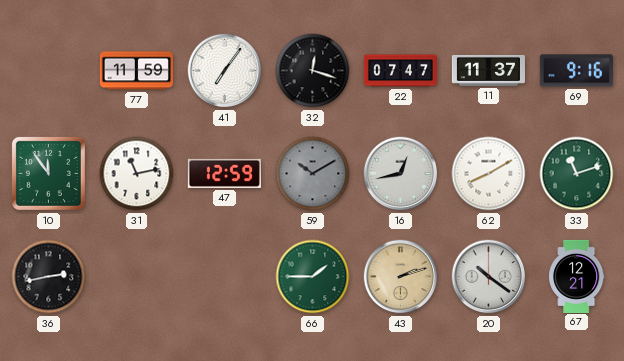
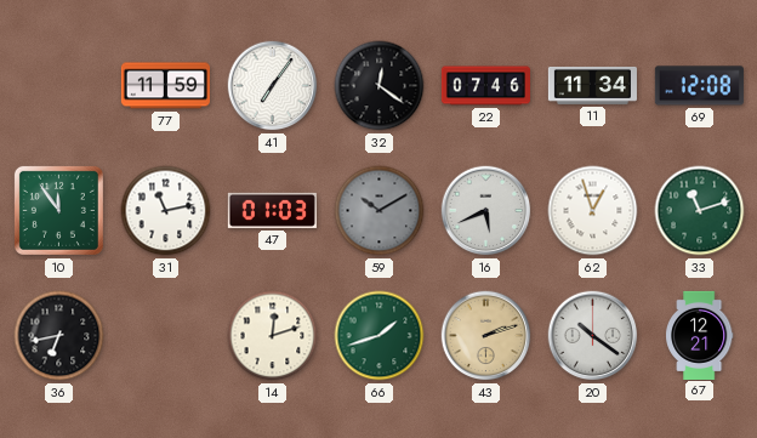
32: 12:18 -> 12:21
22: 07:47 -> 07:46
11: 11:37 -> 11:34
69: 9:16 -> 12:08
47: 12:59 -> 01:03
16: 12:43 -> 5:41
62: 8:10 -> 12:57
36: 2:43 -> 6:43
14: none -> 12:12
66: 1:45 -> 1:42
